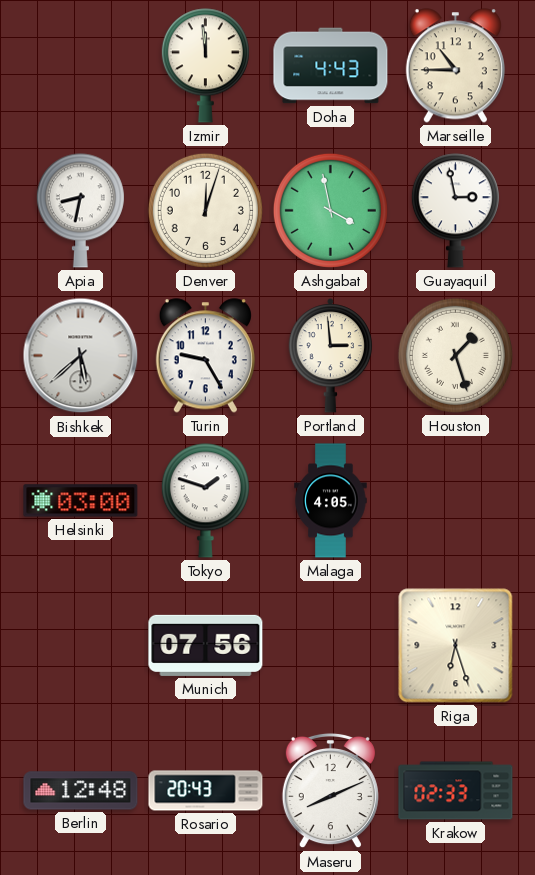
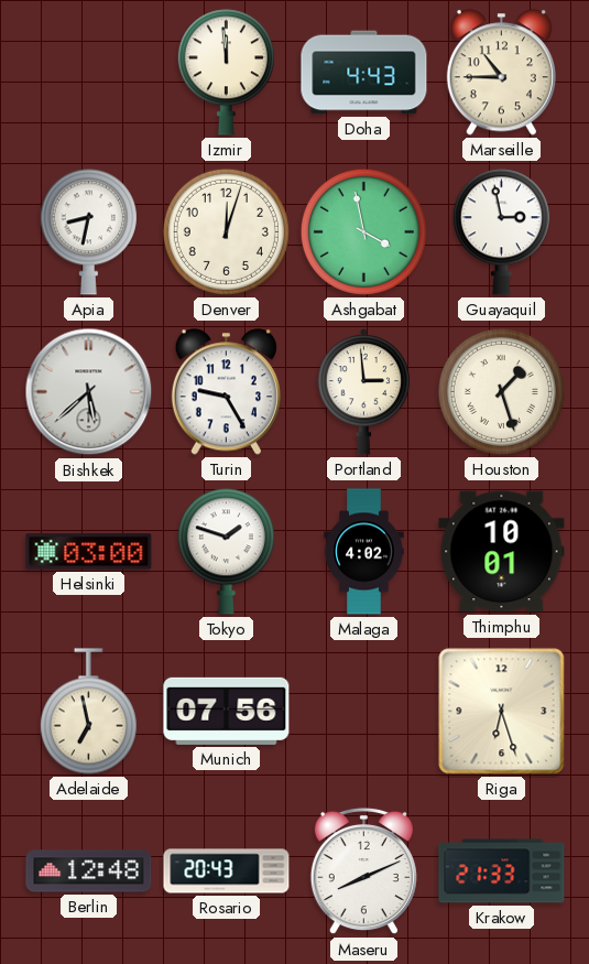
Malaga: 4:05 -> 4:02
Thimphu: none -> 10:01
Adelaide: none -> 6:58
Krakow: 02:33 -> 21:33
